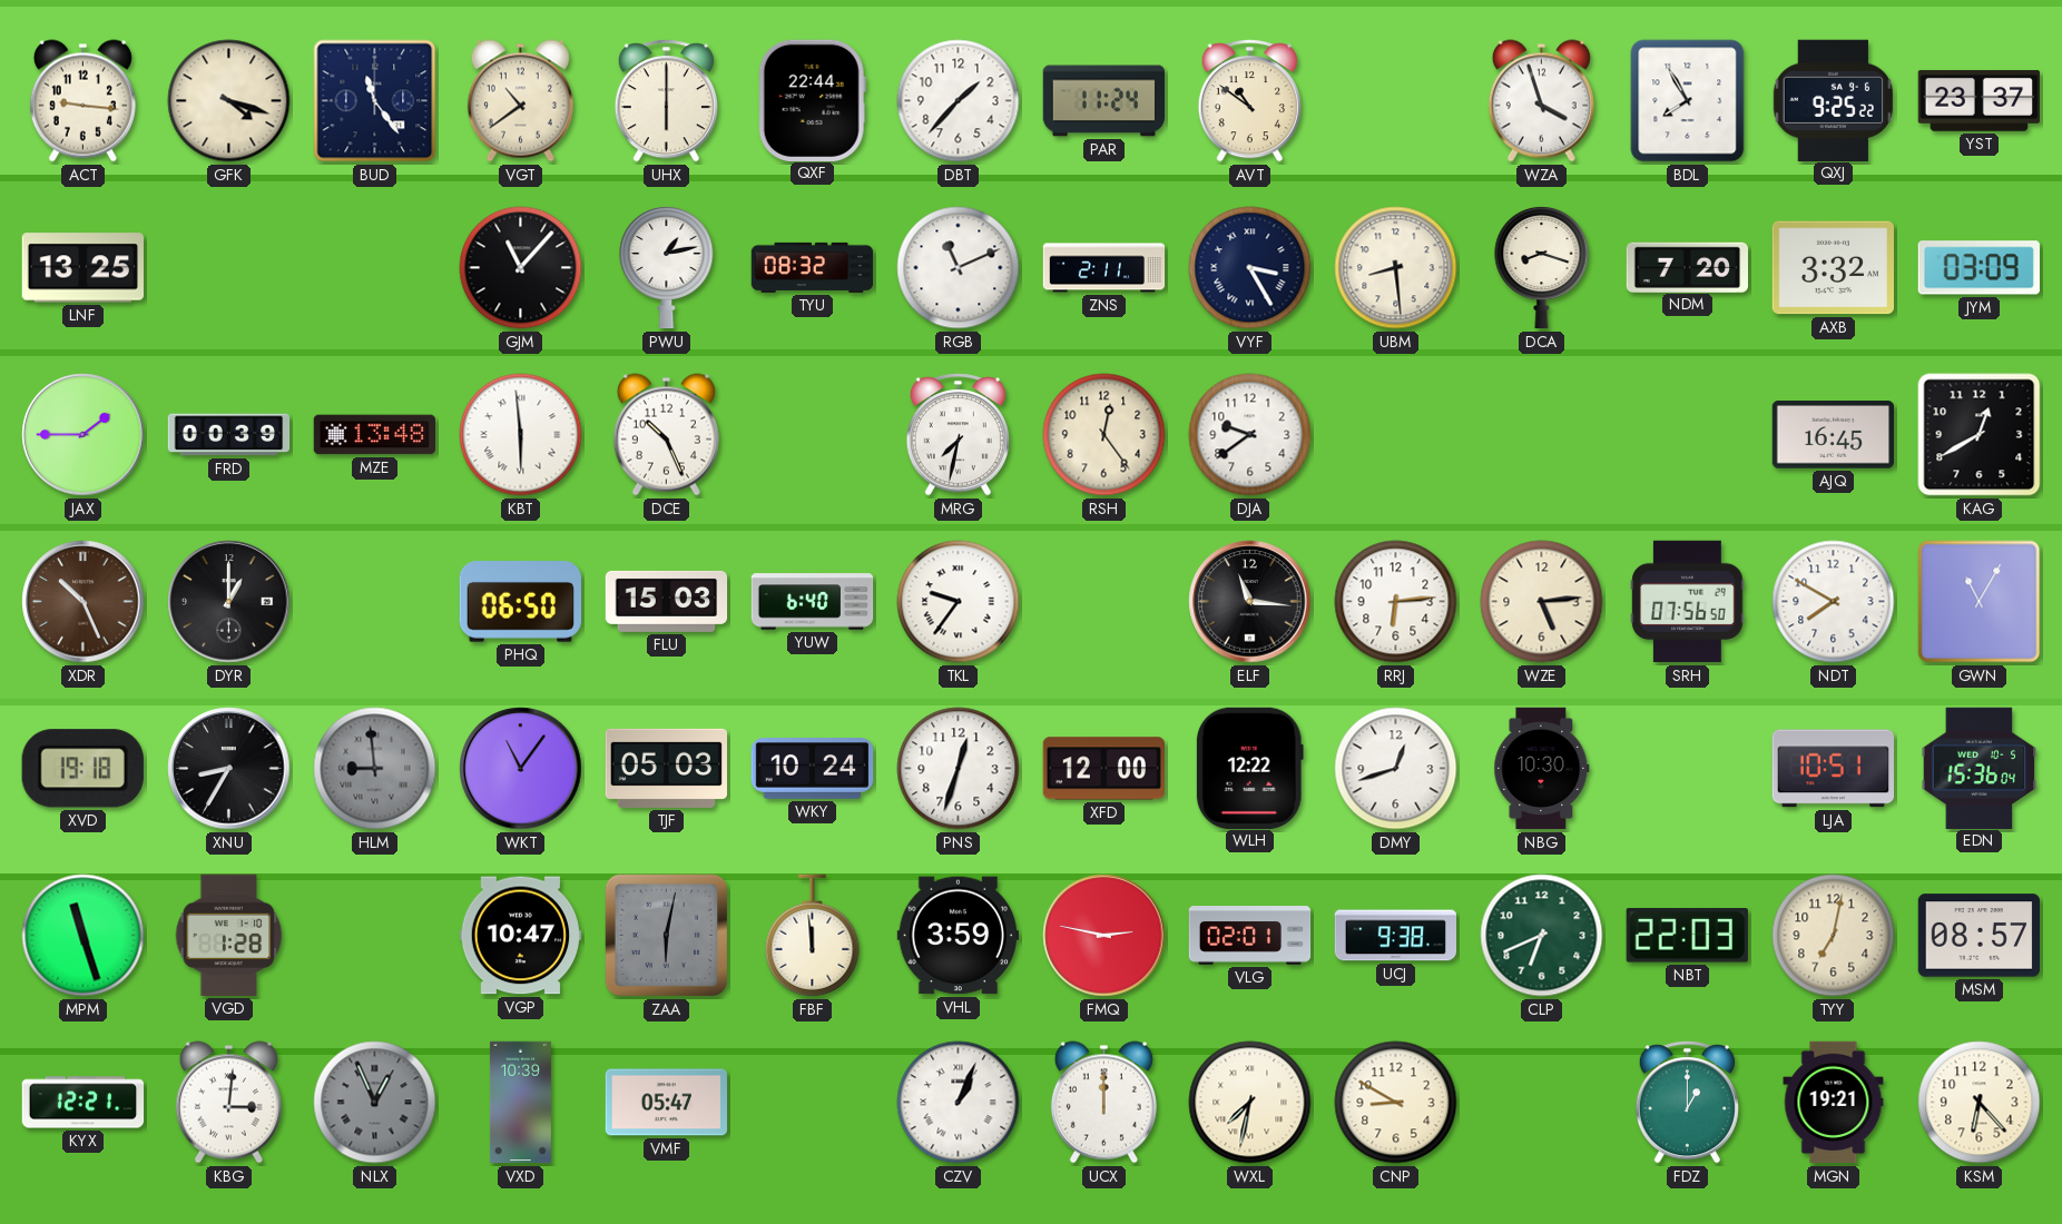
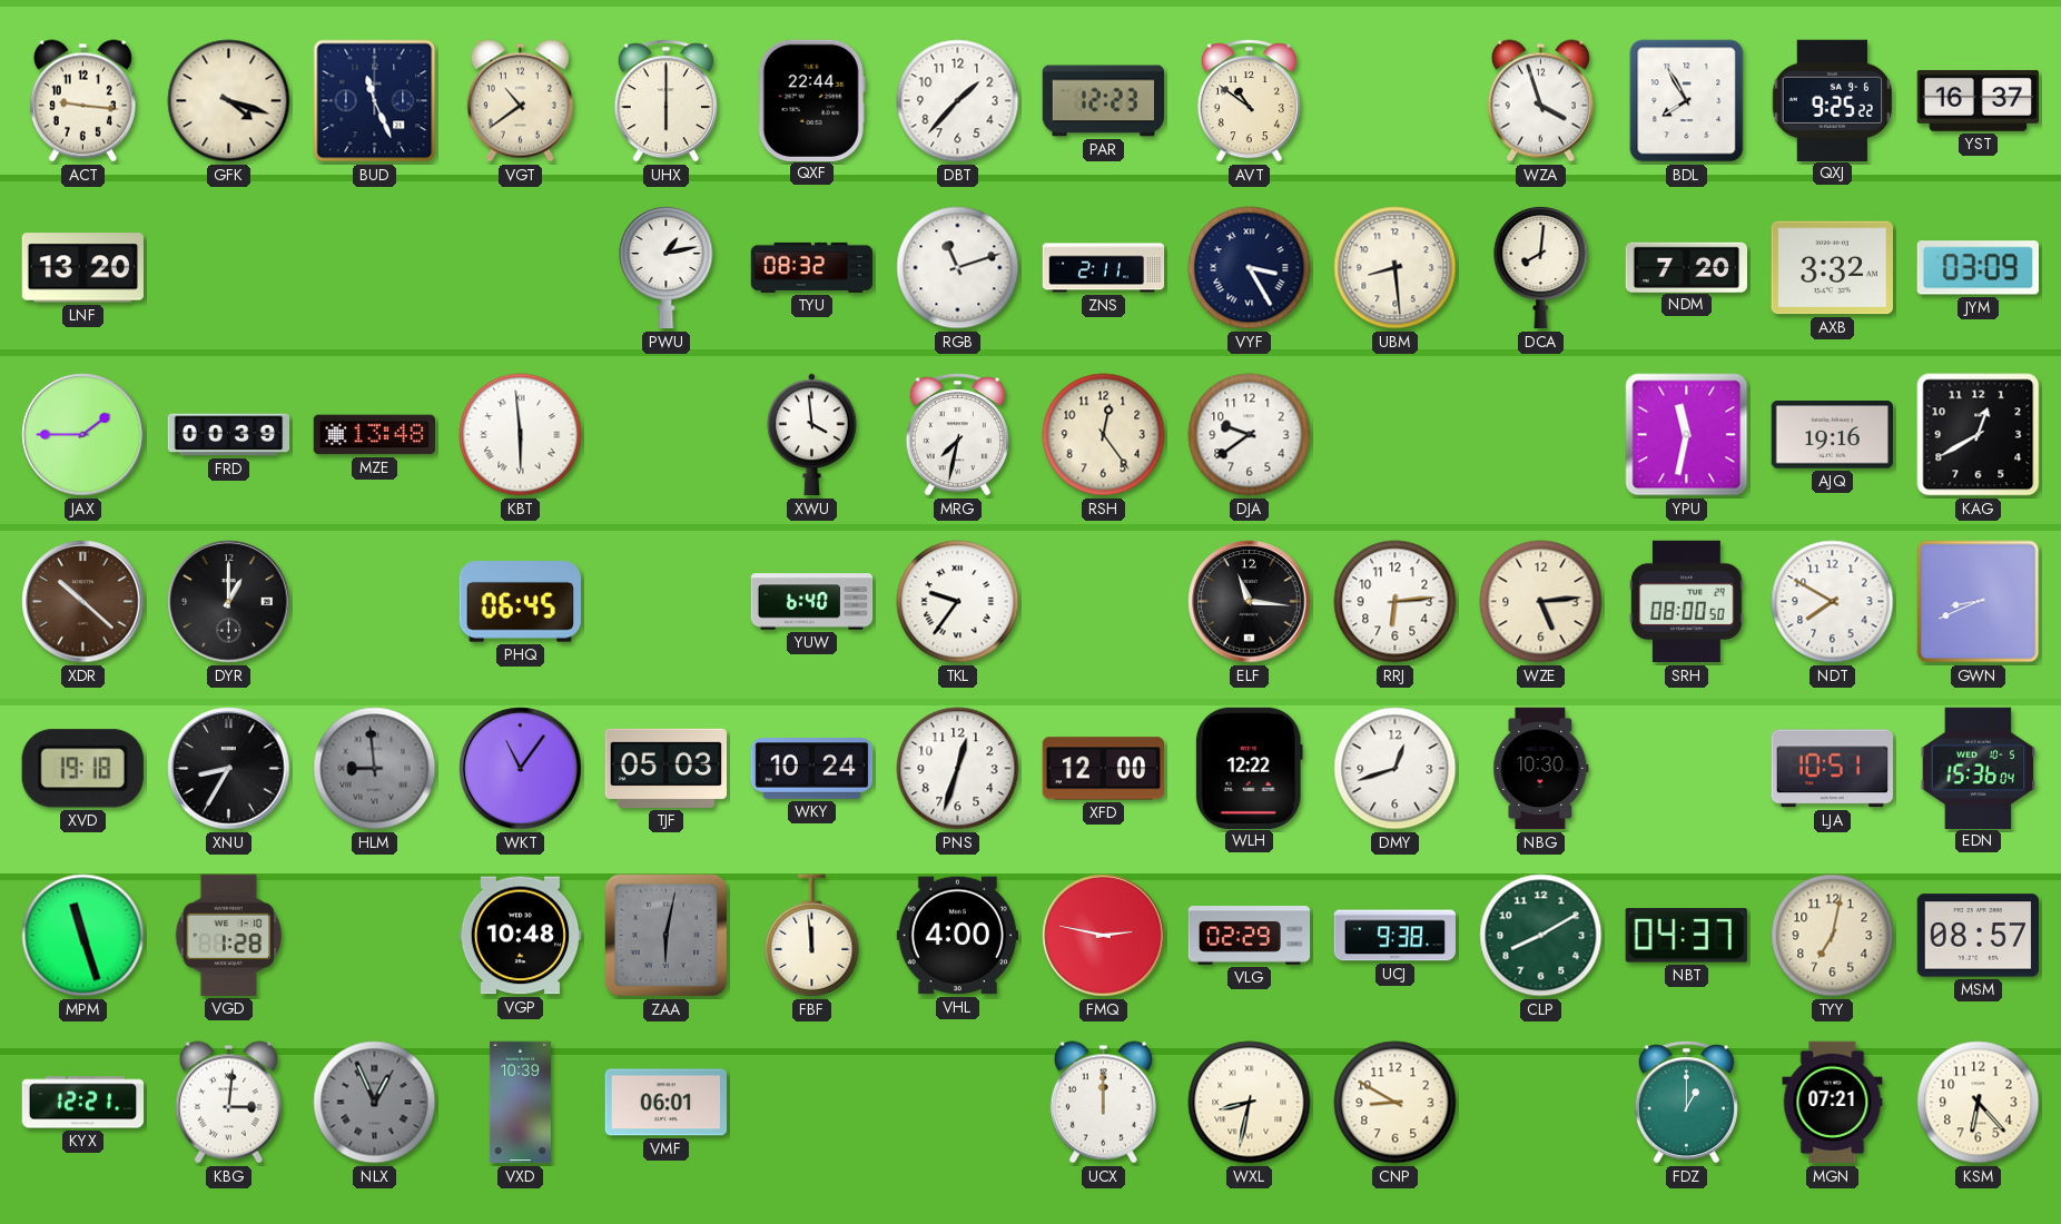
BUD: 11:24 -> 11:26
PAR: 11:24 -> 12:23
YST: 23:37 -> 16:37
LNF: 13:25 -> 13:20
GJM: 11:07 -> none
RGB: 11:11 -> 11:12
DCA: 8:18 -> 8:01
DCE: 10:26 -> none
XWU: none -> 3:59
YPU: none -> 11:32
AJQ: 16:45 -> 19:16
XDR: 10:26 -> 10:22
PHQ: 06:50 -> 06:45
FLU: 15:03 -> none
SRH: 07:56 -> 08:00
GWN: 11:05 -> 8:41
VGP: 10:47 -> 10:48
VHL: 3:59 -> 4:00
VLG: 02:01 -> 02:29
CLP: 6:41 -> 8:10
NBT: 22:03 -> 04:37
VMF: 05:47 -> 06:01
CZV: 1:04 -> none
WXL: 7:32 -> 8:32
MGN: 19:21 -> 07:21
